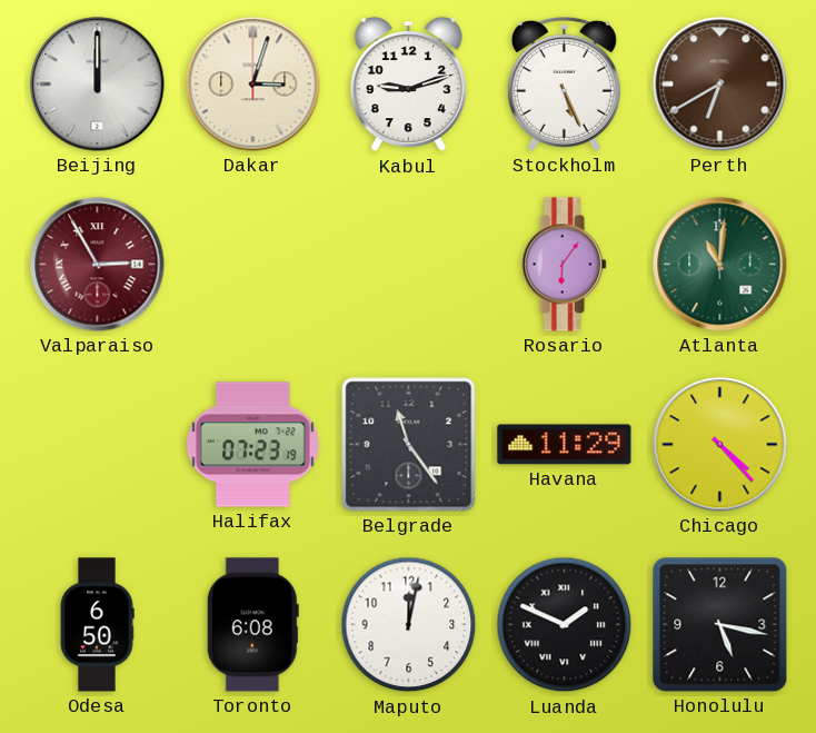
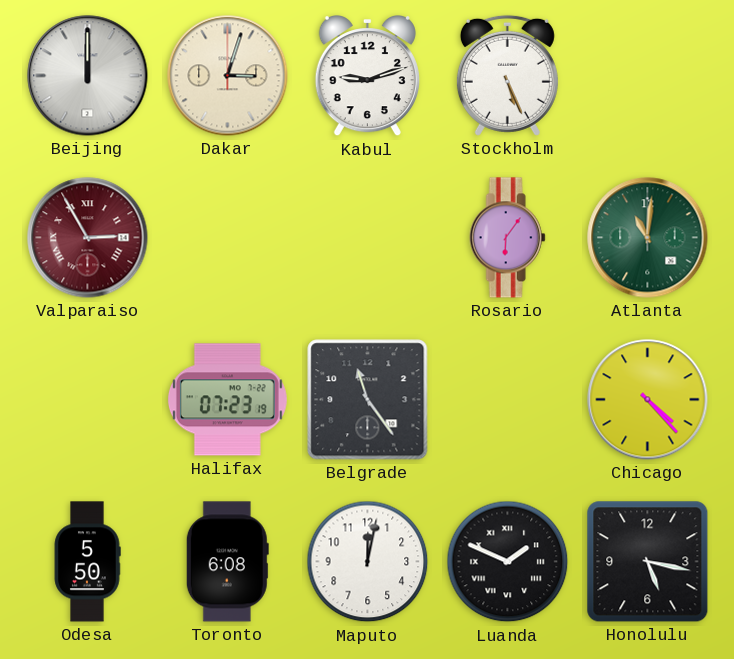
Perth: 6:40 -> none
Havana: 11:29 -> none
Odesa: 6:50 -> 5:50
